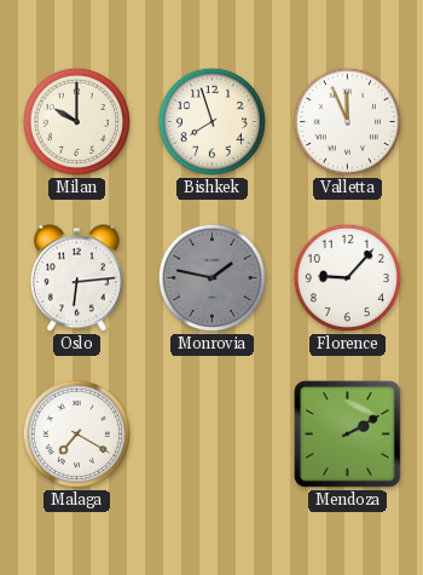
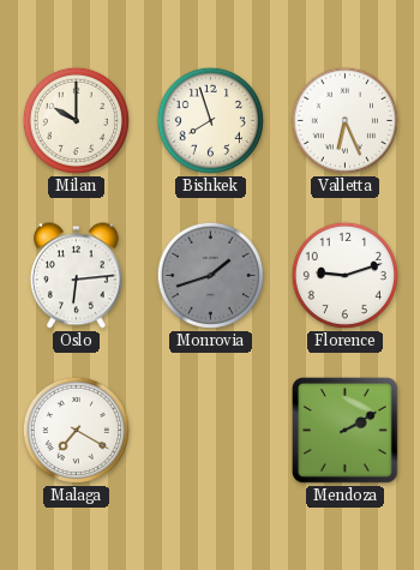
Valletta: 11:56 -> 6:26
Monrovia: 1:47 -> 1:42
Florence: 9:07 -> 9:12
